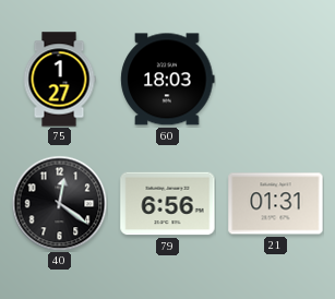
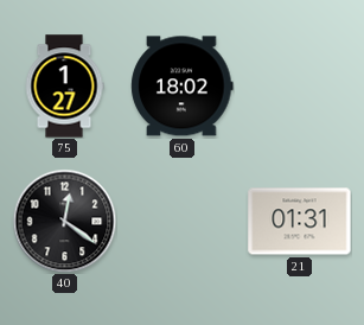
60: 18:03 -> 18:02
79: 6:56 -> none
